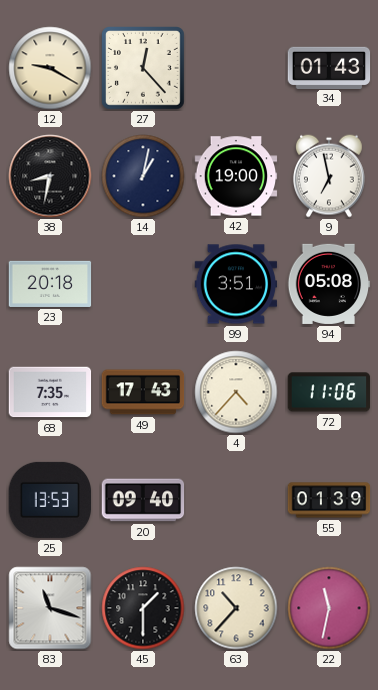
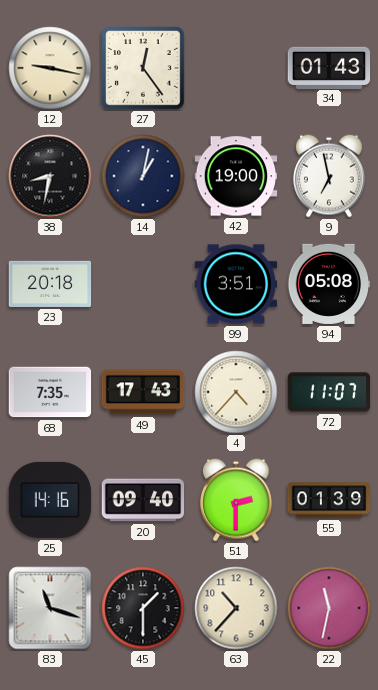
12: 9:20 -> 9:17
27: 12:23 -> 12:24
72: 11:06 -> 11:07
25: 13:53 -> 14:16
51: none -> 2:30
